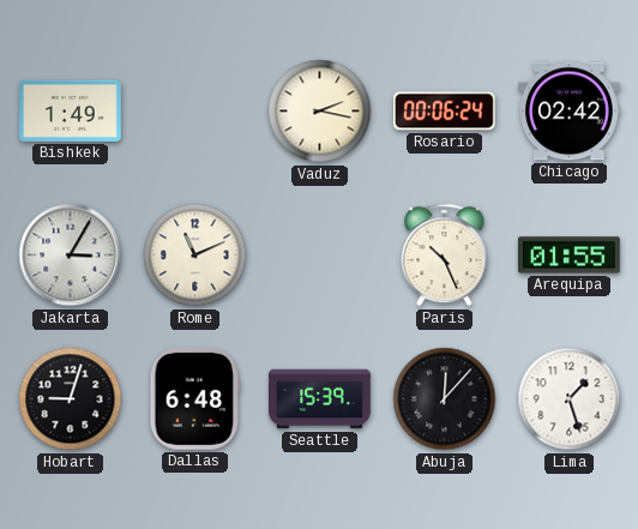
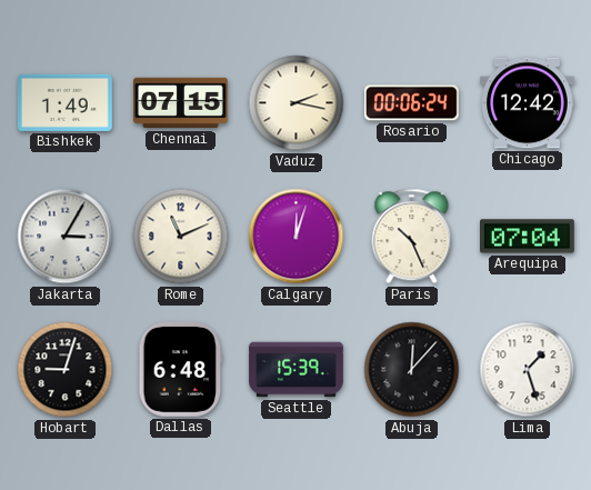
Chennai: none -> 07:15
Chicago: 02:42 -> 12:42
Calgary: none -> 12:03
Arequipa: 01:55 -> 07:04
